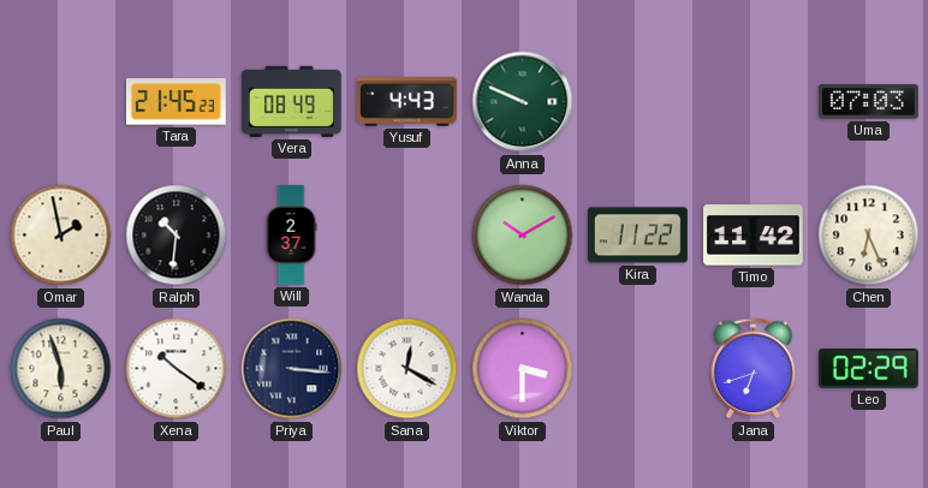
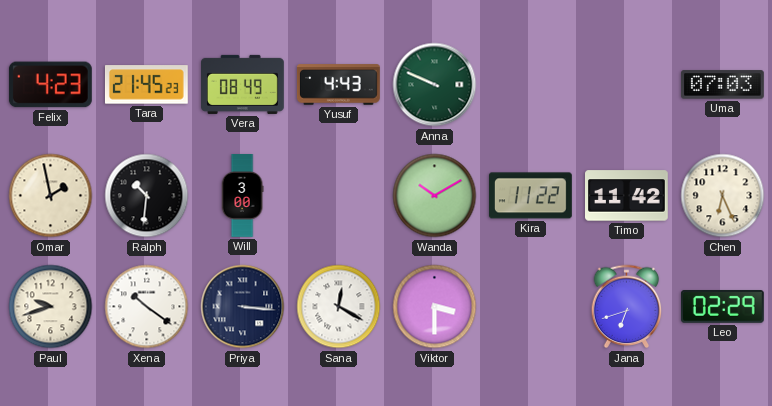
Felix: none -> 4:23
Will: 2:37 -> 3:00
Paul: 5:57 -> 9:42
